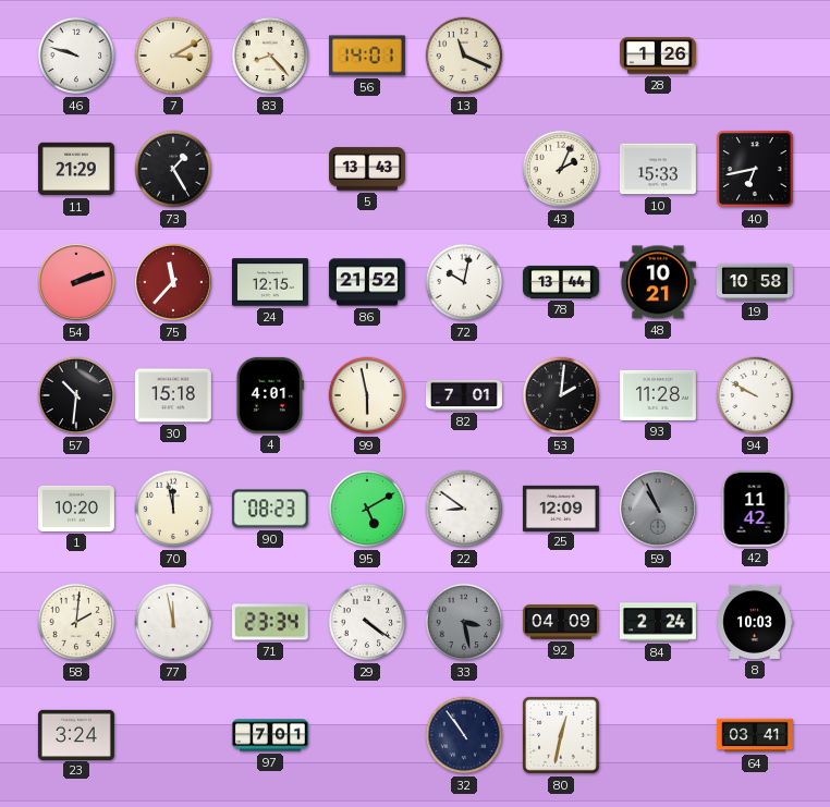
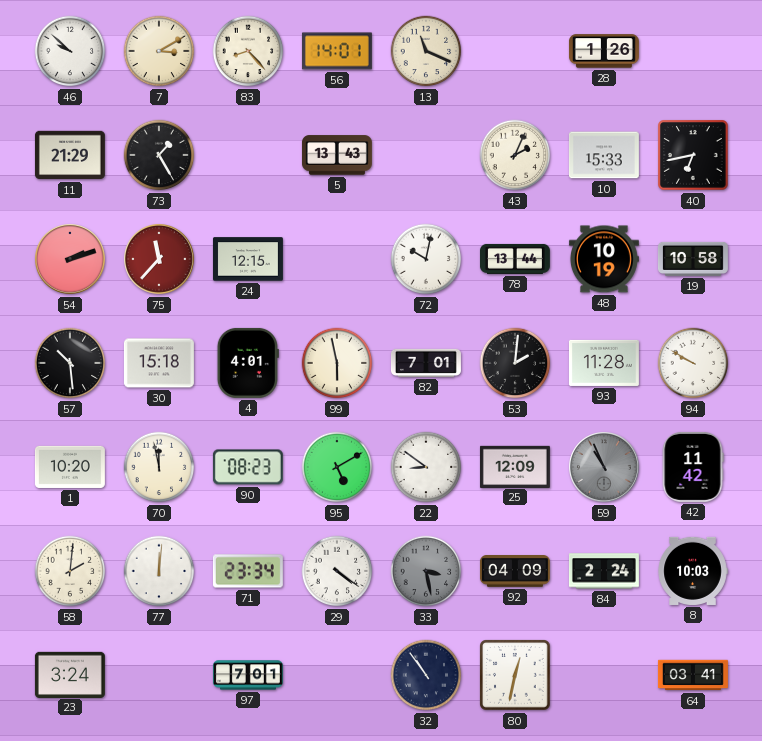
46: 9:48 -> 9:52
86: 21:52 -> none
48: 10:21 -> 10:19
57: 10:31 -> 10:29
77: 11:58 -> 12:01
